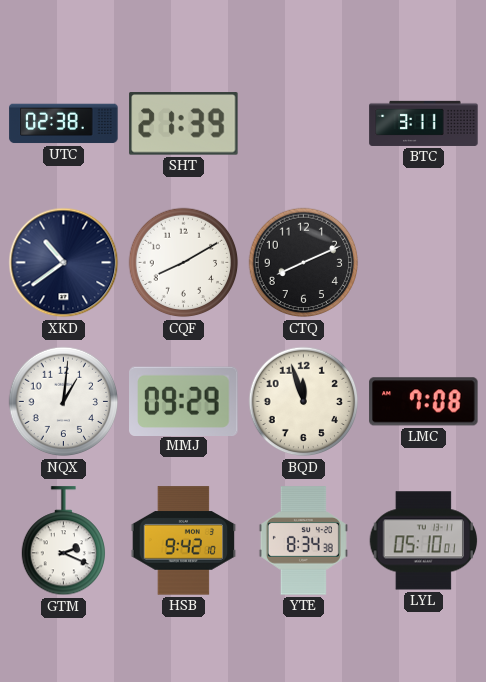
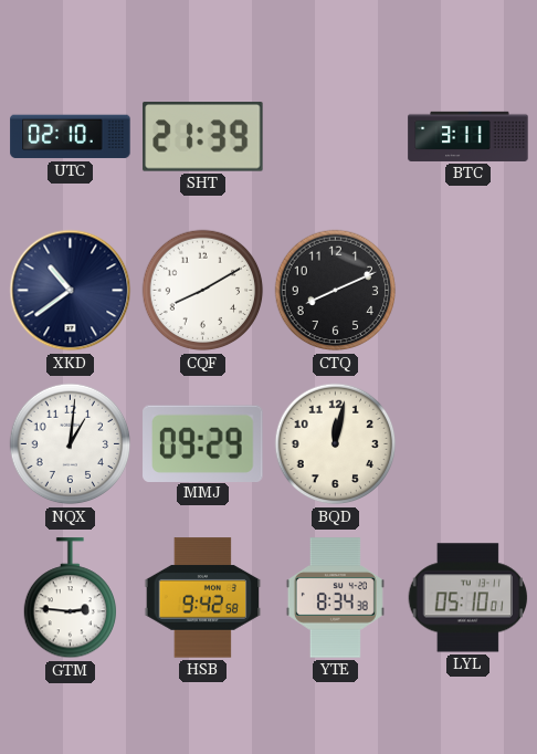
UTC: 02:38 -> 02:10
BQD: 11:57 -> 12:02
LMC: 7:08 -> none
GTM: 2:19 -> 2:46
HSB: 9:42:10 -> 9:42:58
